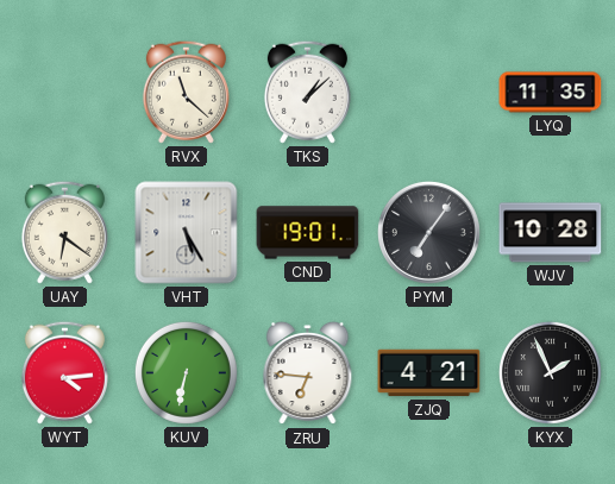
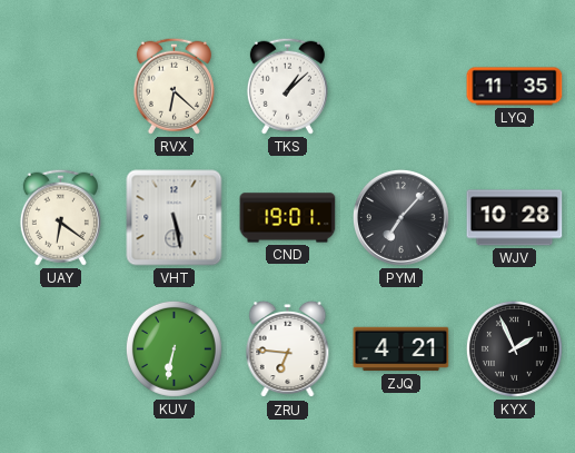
RVX: 11:22 -> 6:22
VHT: 5:25 -> 5:28
PYM: 7:06 -> 7:07
WYT: 4:14 -> none
